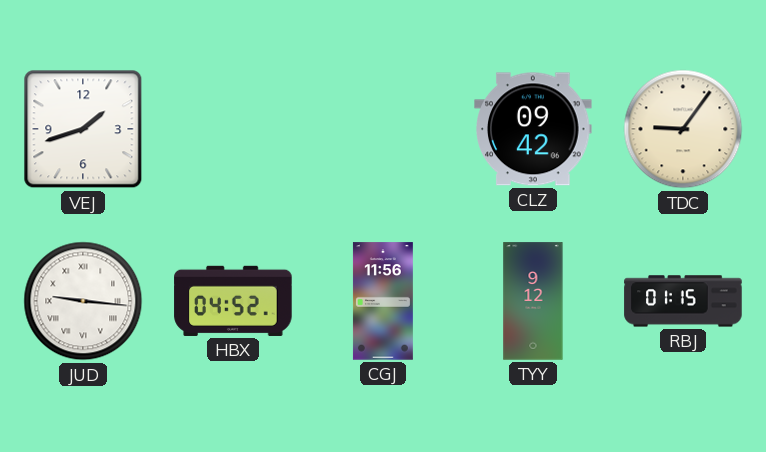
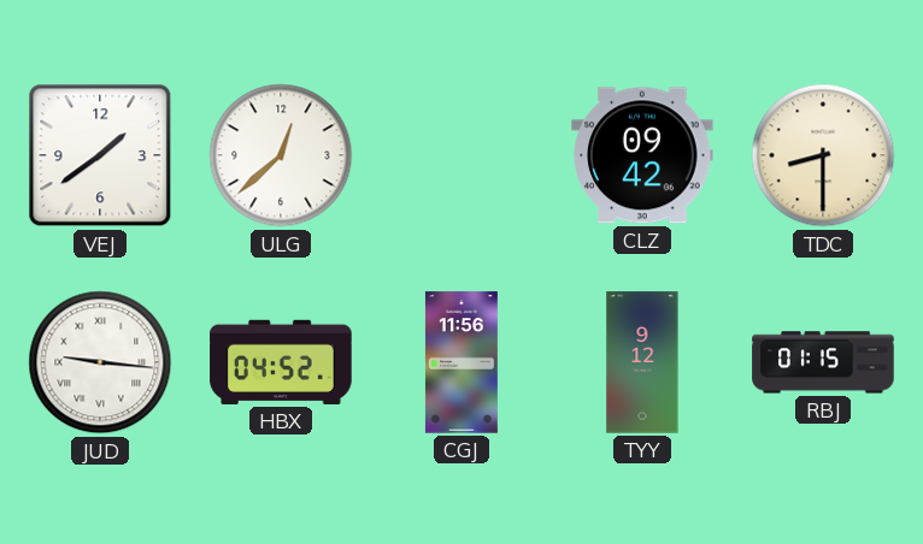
VEJ: 1:42 -> 1:39
ULG: none -> 12:38
TDC: 9:06 -> 8:30
